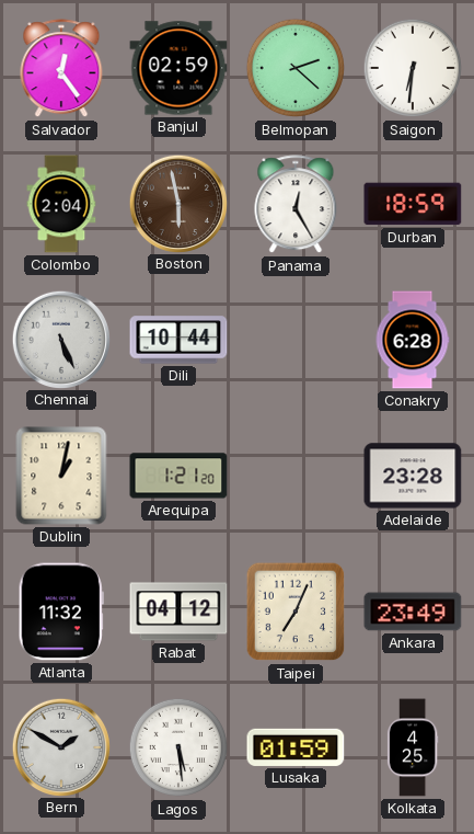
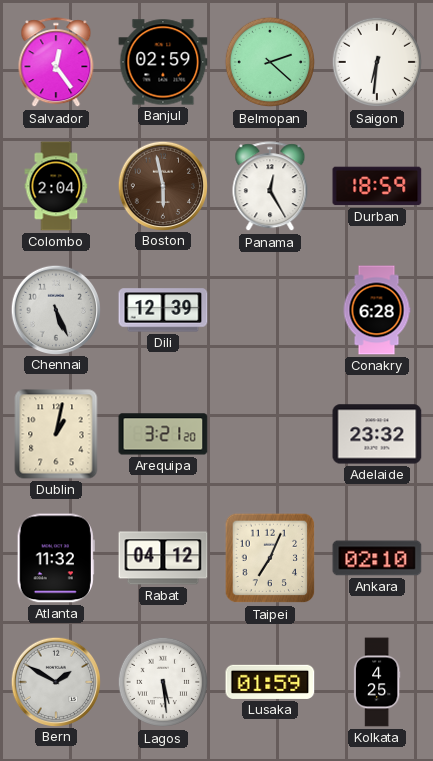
Dili: 10:44 -> 12:39
Arequipa: 1:21 -> 3:21
Adelaide: 23:28 -> 23:32
Ankara: 23:49 -> 02:10
